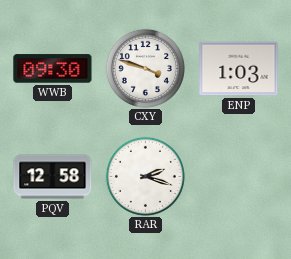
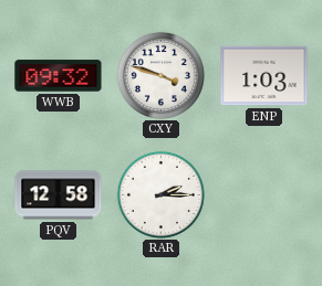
WWB: 09:30 -> 09:32
RAR: 2:18 -> 2:15
